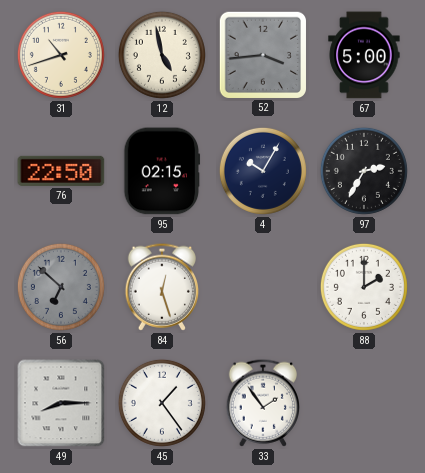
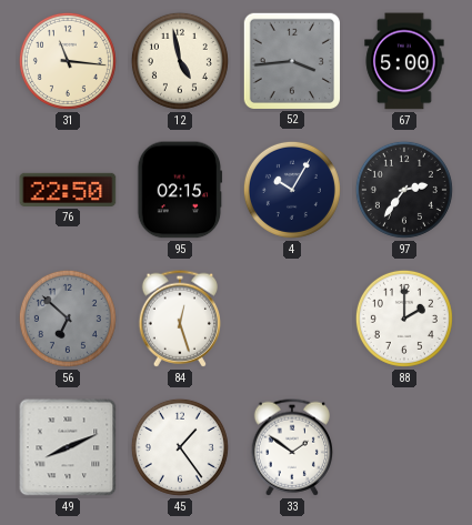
31: 10:42 -> 11:16
97: 2:35 -> 2:36
49: 8:15 -> 8:11
33: 1:54 -> 1:51
